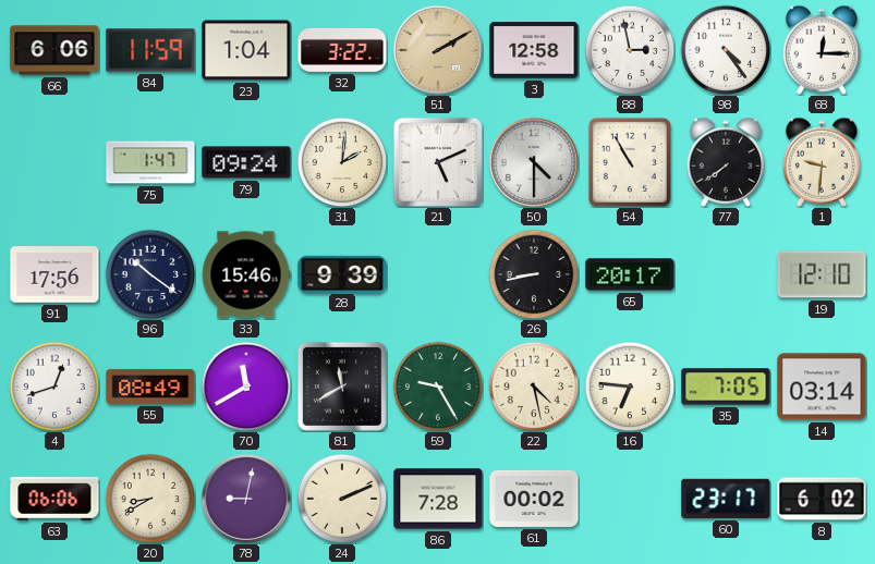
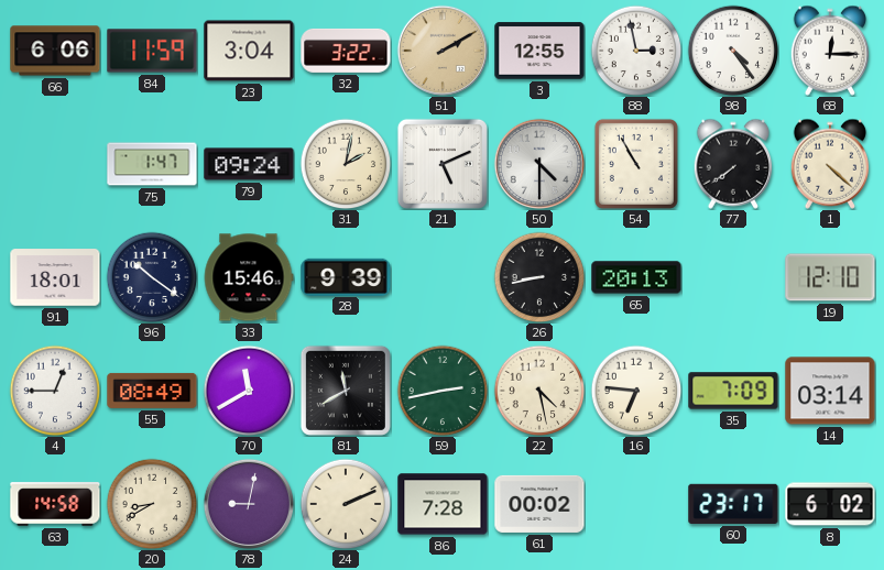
23: 1:04 -> 3:04
3: 12:58 -> 12:55
31: 2:01 -> 2:02
1: 9:31 -> 4:22
91: 17:56 -> 18:01
65: 20:17 -> 20:13
4: 12:42 -> 12:45
59: 9:25 -> 2:43
35: 7:05 -> 7:09
63: 06:06 -> 14:58
